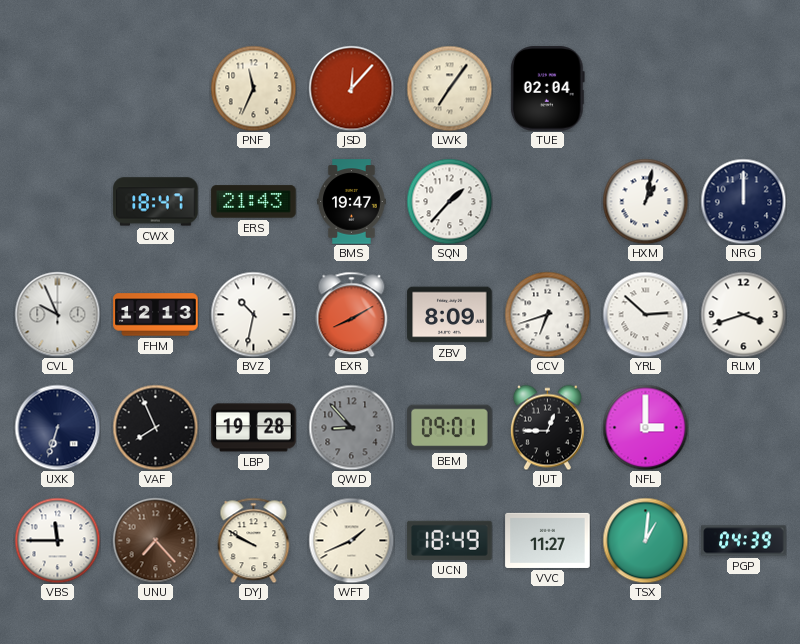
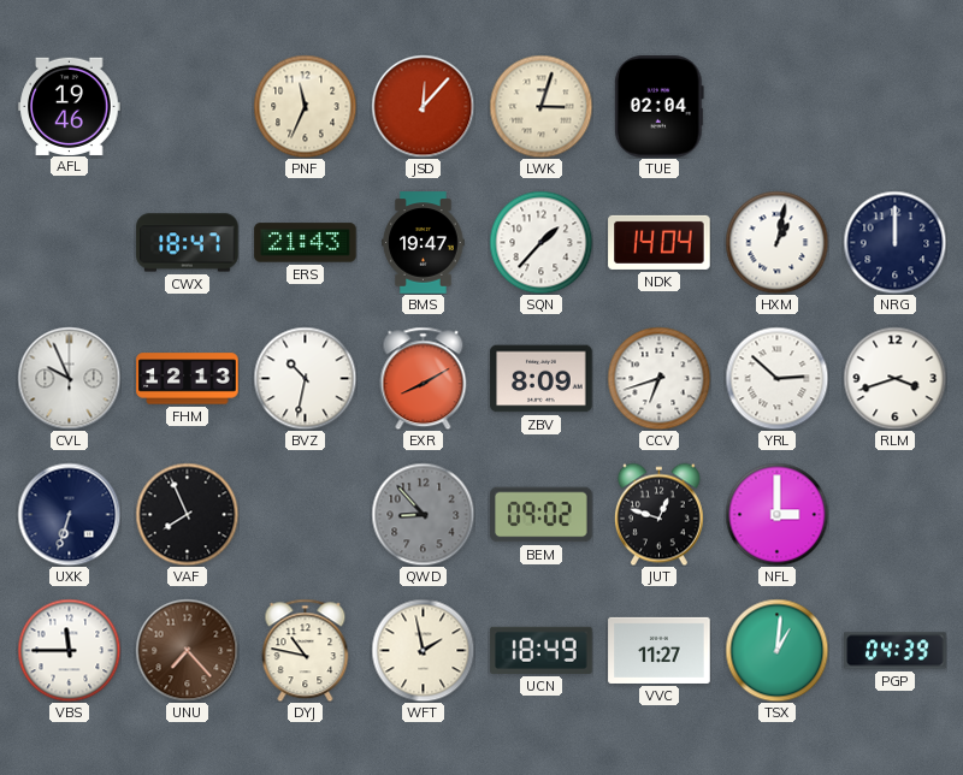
AFL: none -> 19:46
LWK: 7:06 -> 3:03
NDK: none -> 14:04
LBP: 19:28 -> none
BEM: 09:01 -> 09:02
JUT: 12:45 -> 12:48
DYJ: 9:50 -> 10:47
WFT: 1:41 -> 1:58
